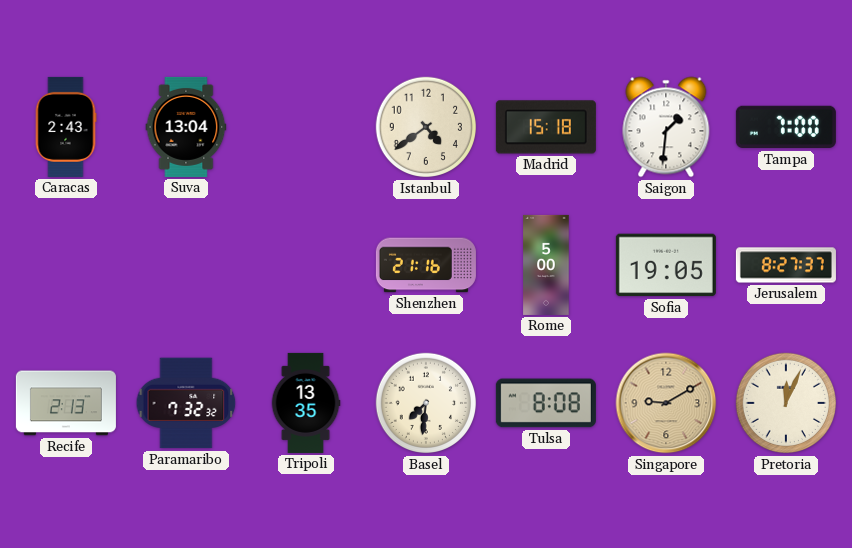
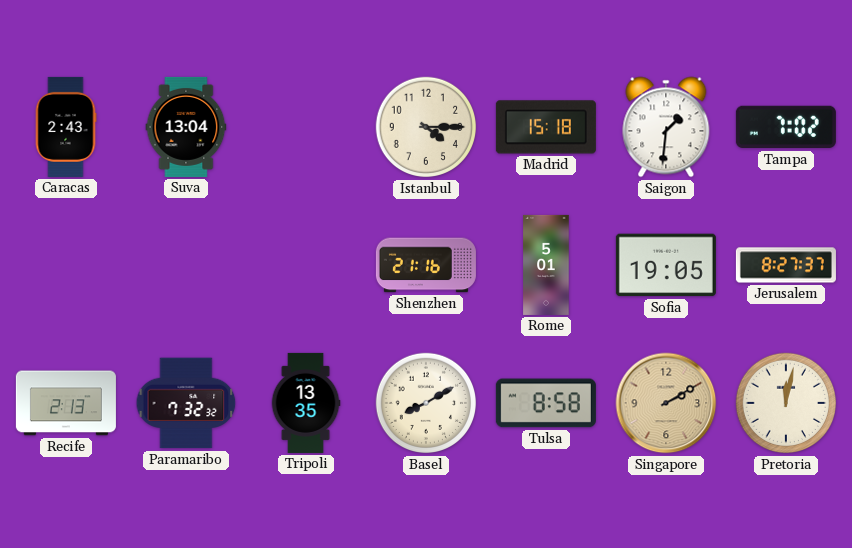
Istanbul: 4:39 -> 4:15
Tampa: 7:00 -> 7:02
Rome: 5:00 -> 5:01
Basel: 7:31 -> 8:10
Tulsa: 8:08 -> 8:58
Singapore: 9:10 -> 2:10
Pretoria: 12:04 -> 12:02
